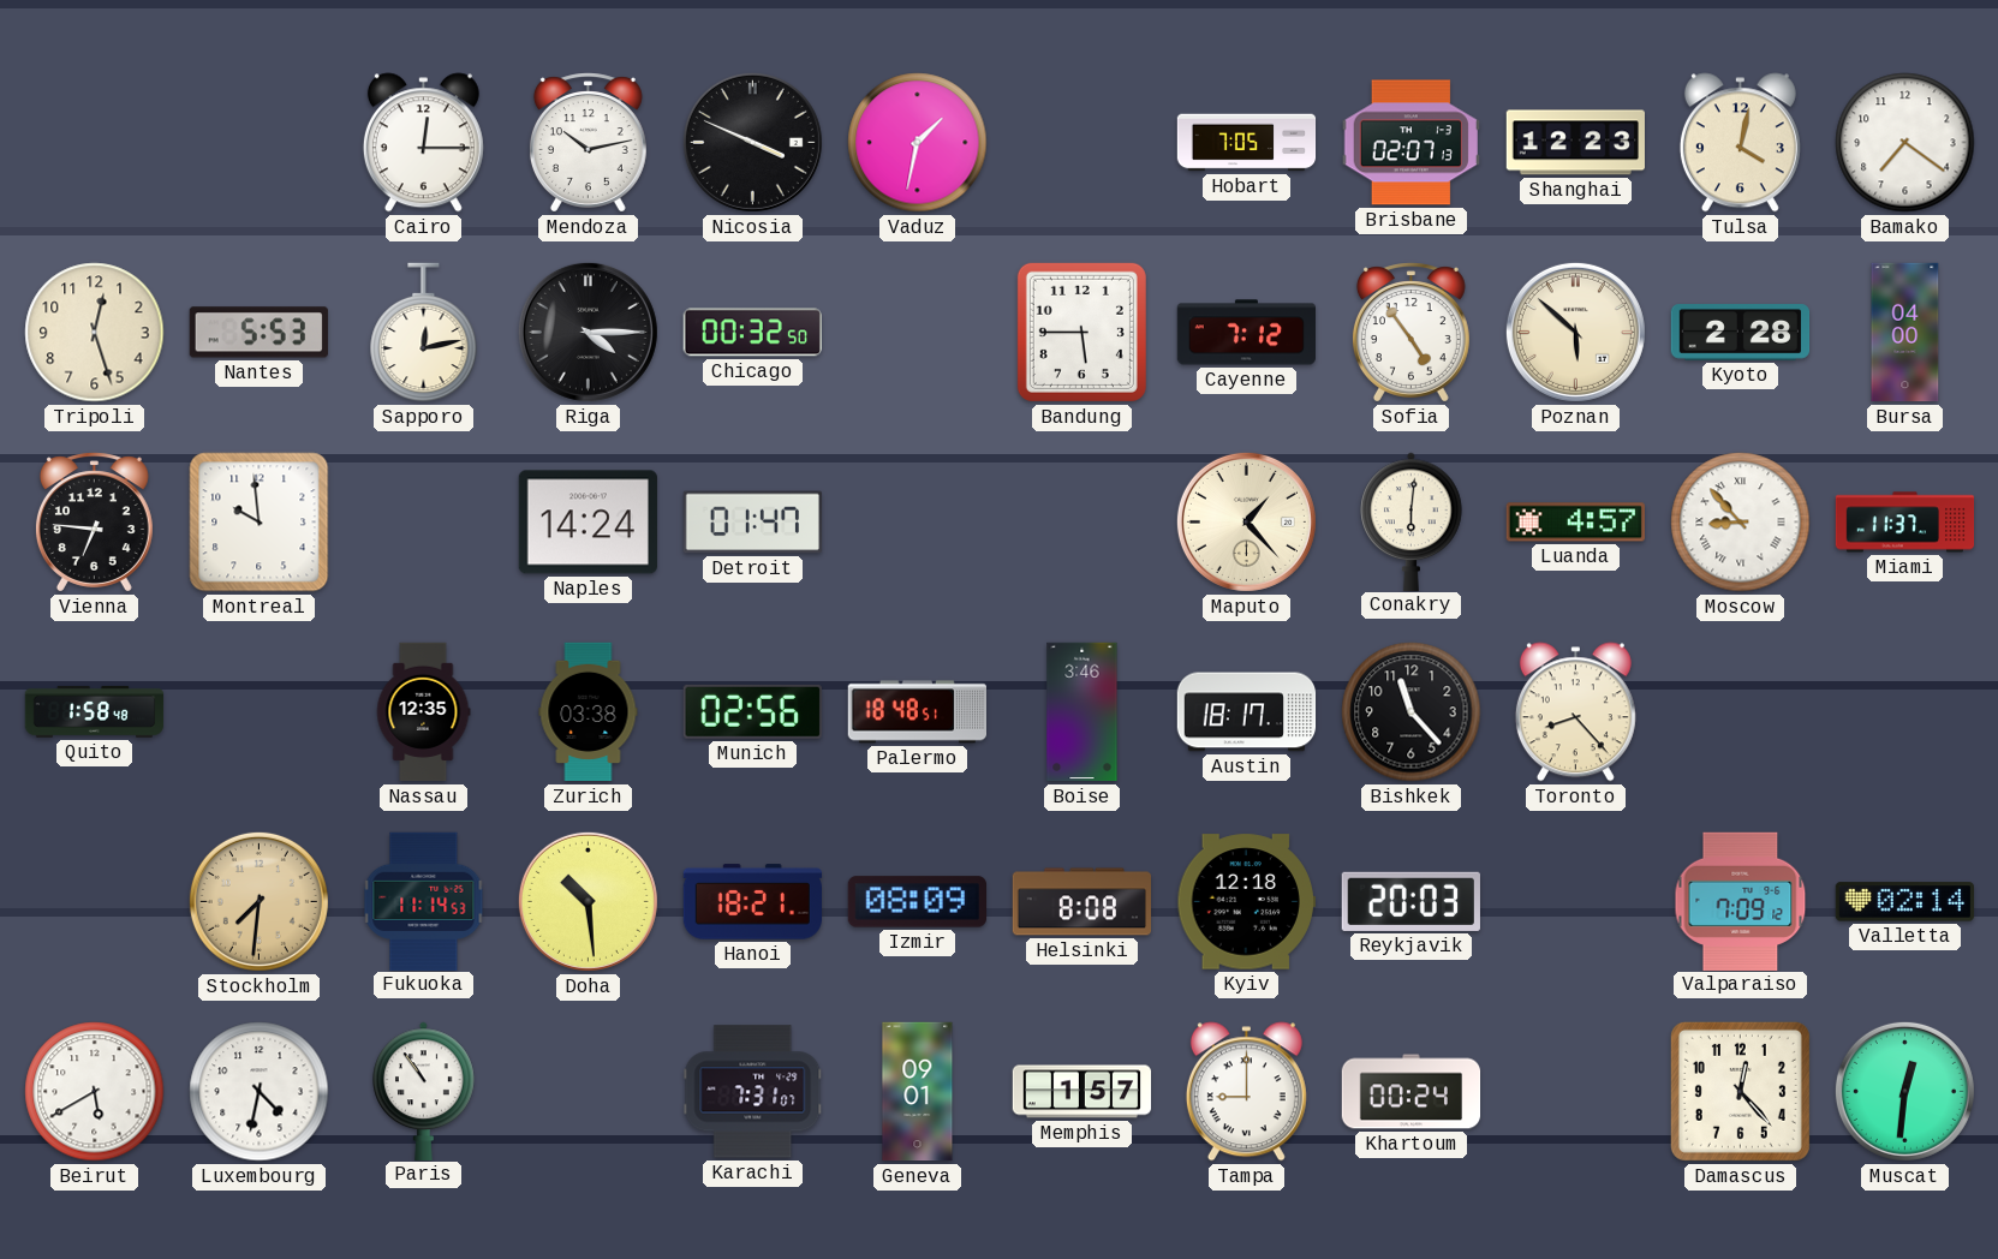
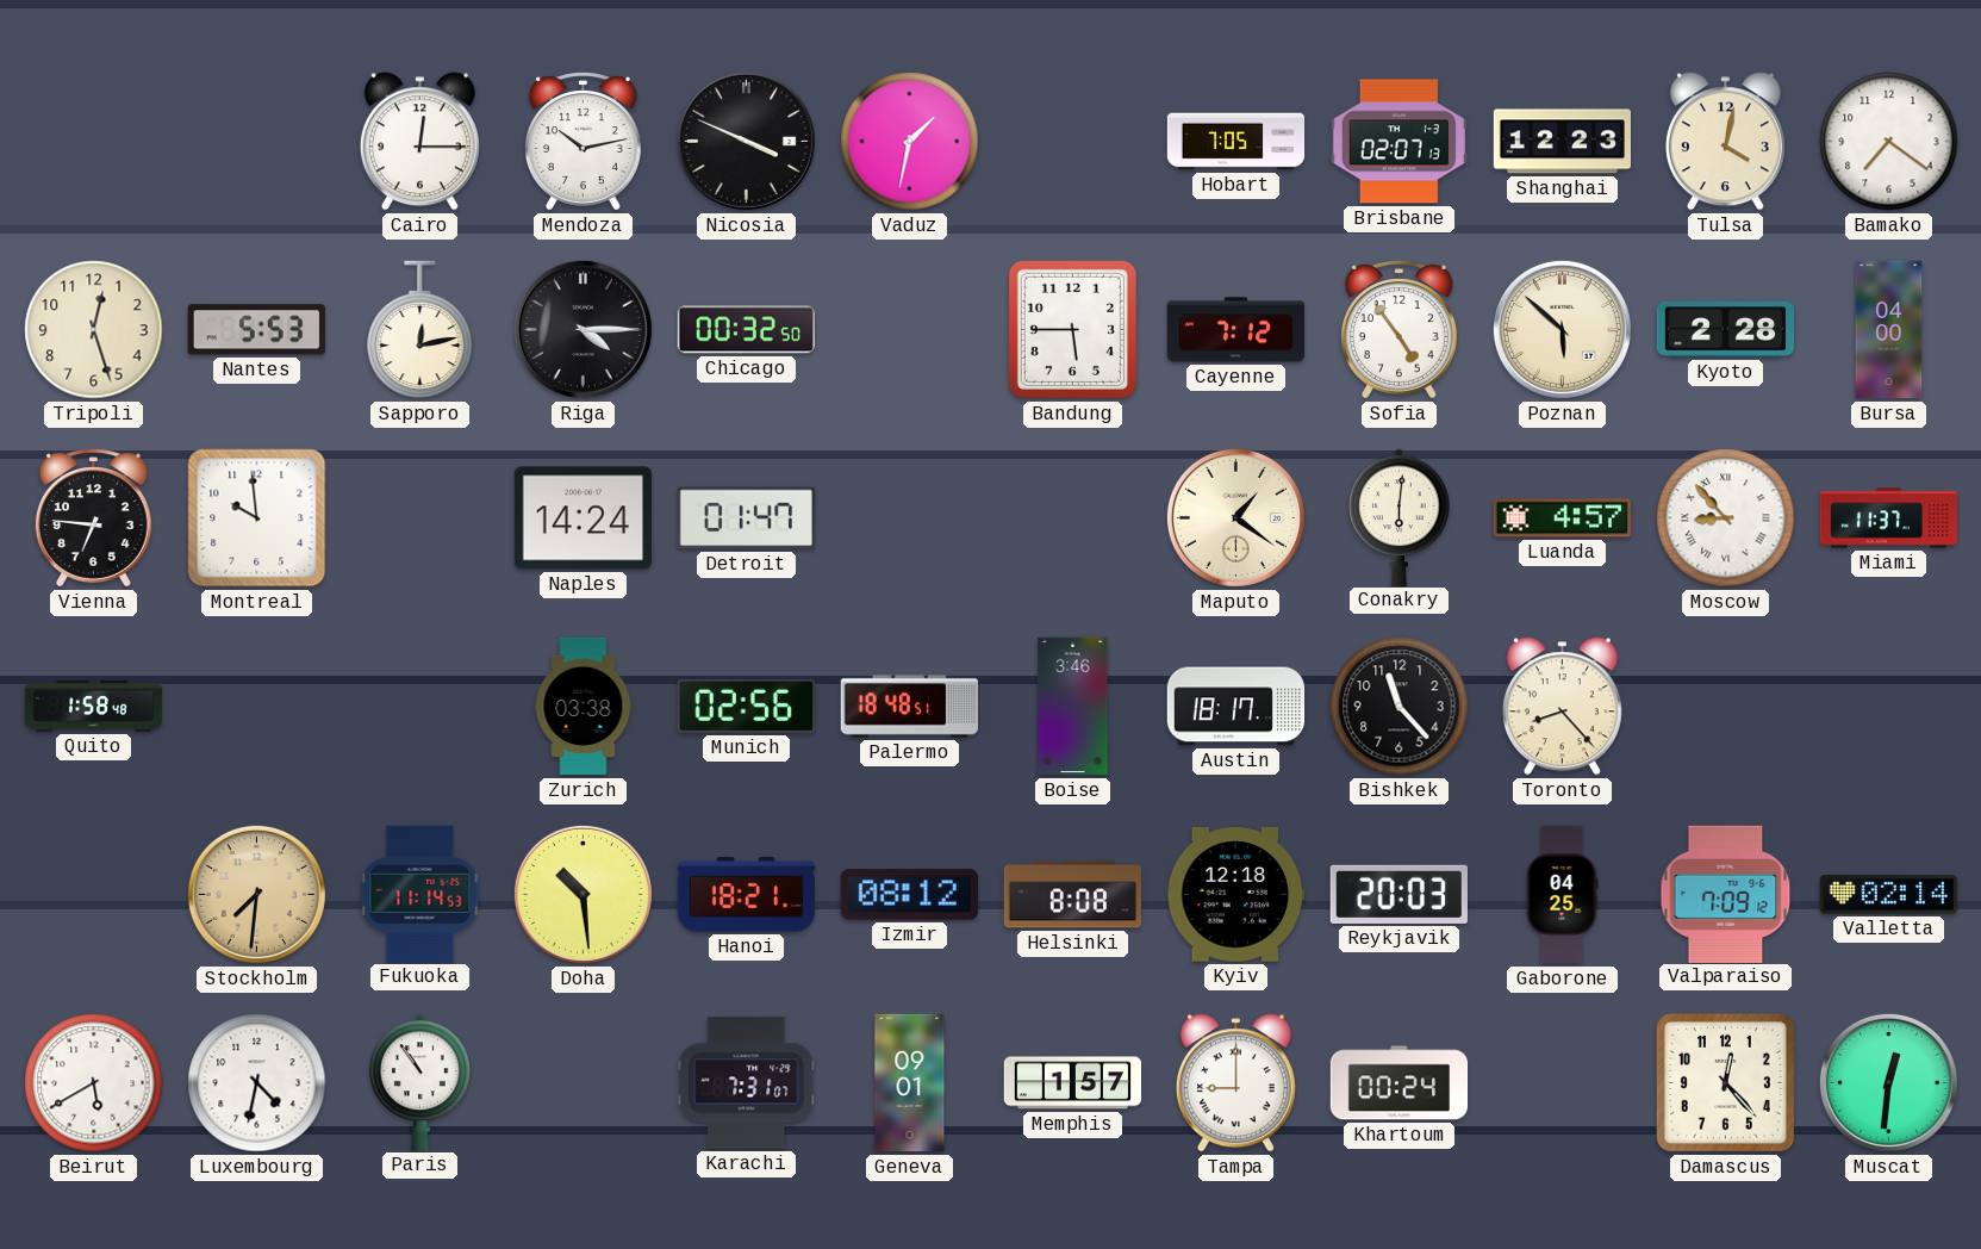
Maputo: 1:23 -> 1:21
Nassau: 12:35 -> none
Izmir: 08:09 -> 08:12
Gaborone: none -> 04:25
